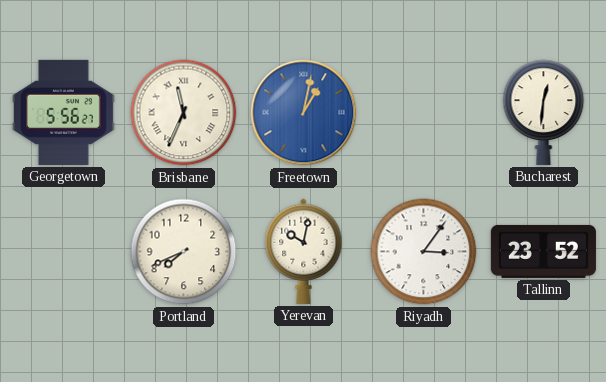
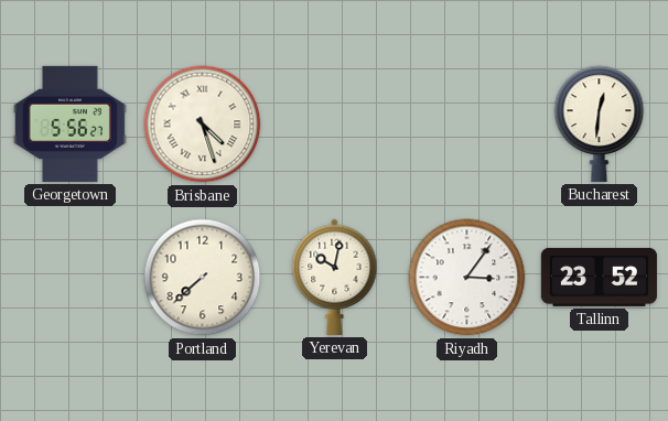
Brisbane: 11:34 -> 4:27
Freetown: 1:02 -> none
Portland: 7:41 -> 7:38
